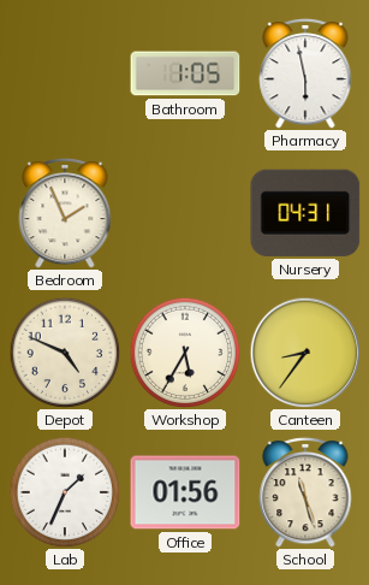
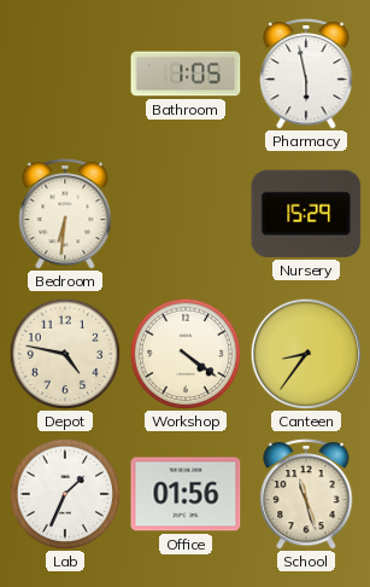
Bedroom: 1:56 -> 6:31
Nursery: 04:31 -> 15:29
Depot: 4:49 -> 4:47
Workshop: 5:35 -> 4:21
